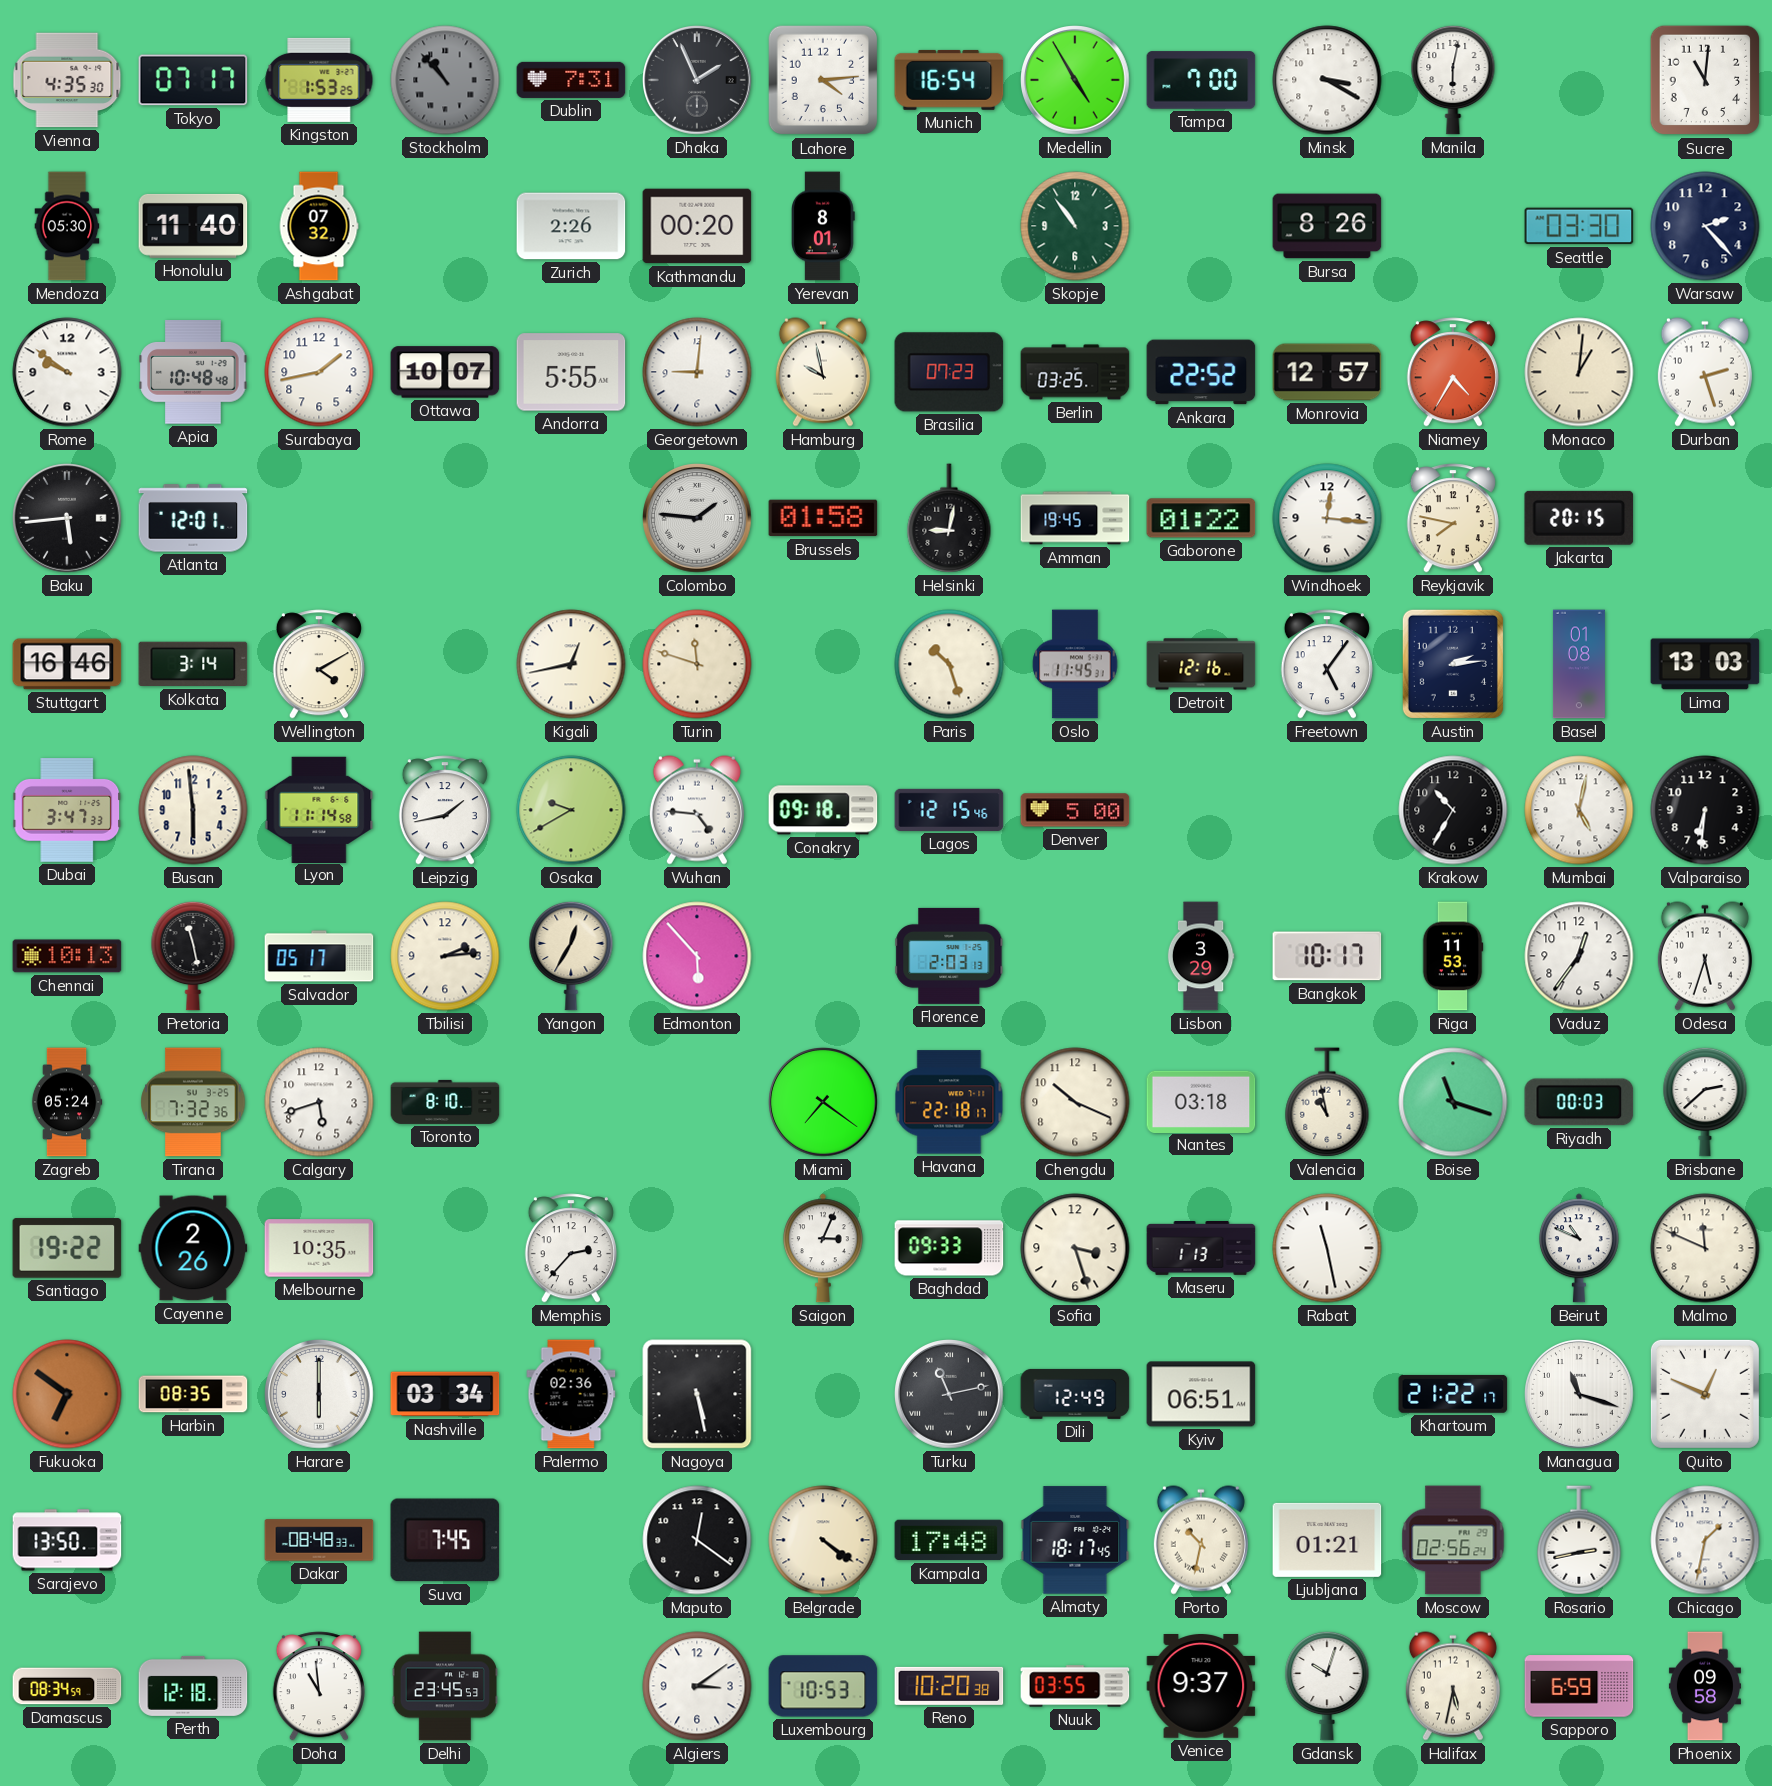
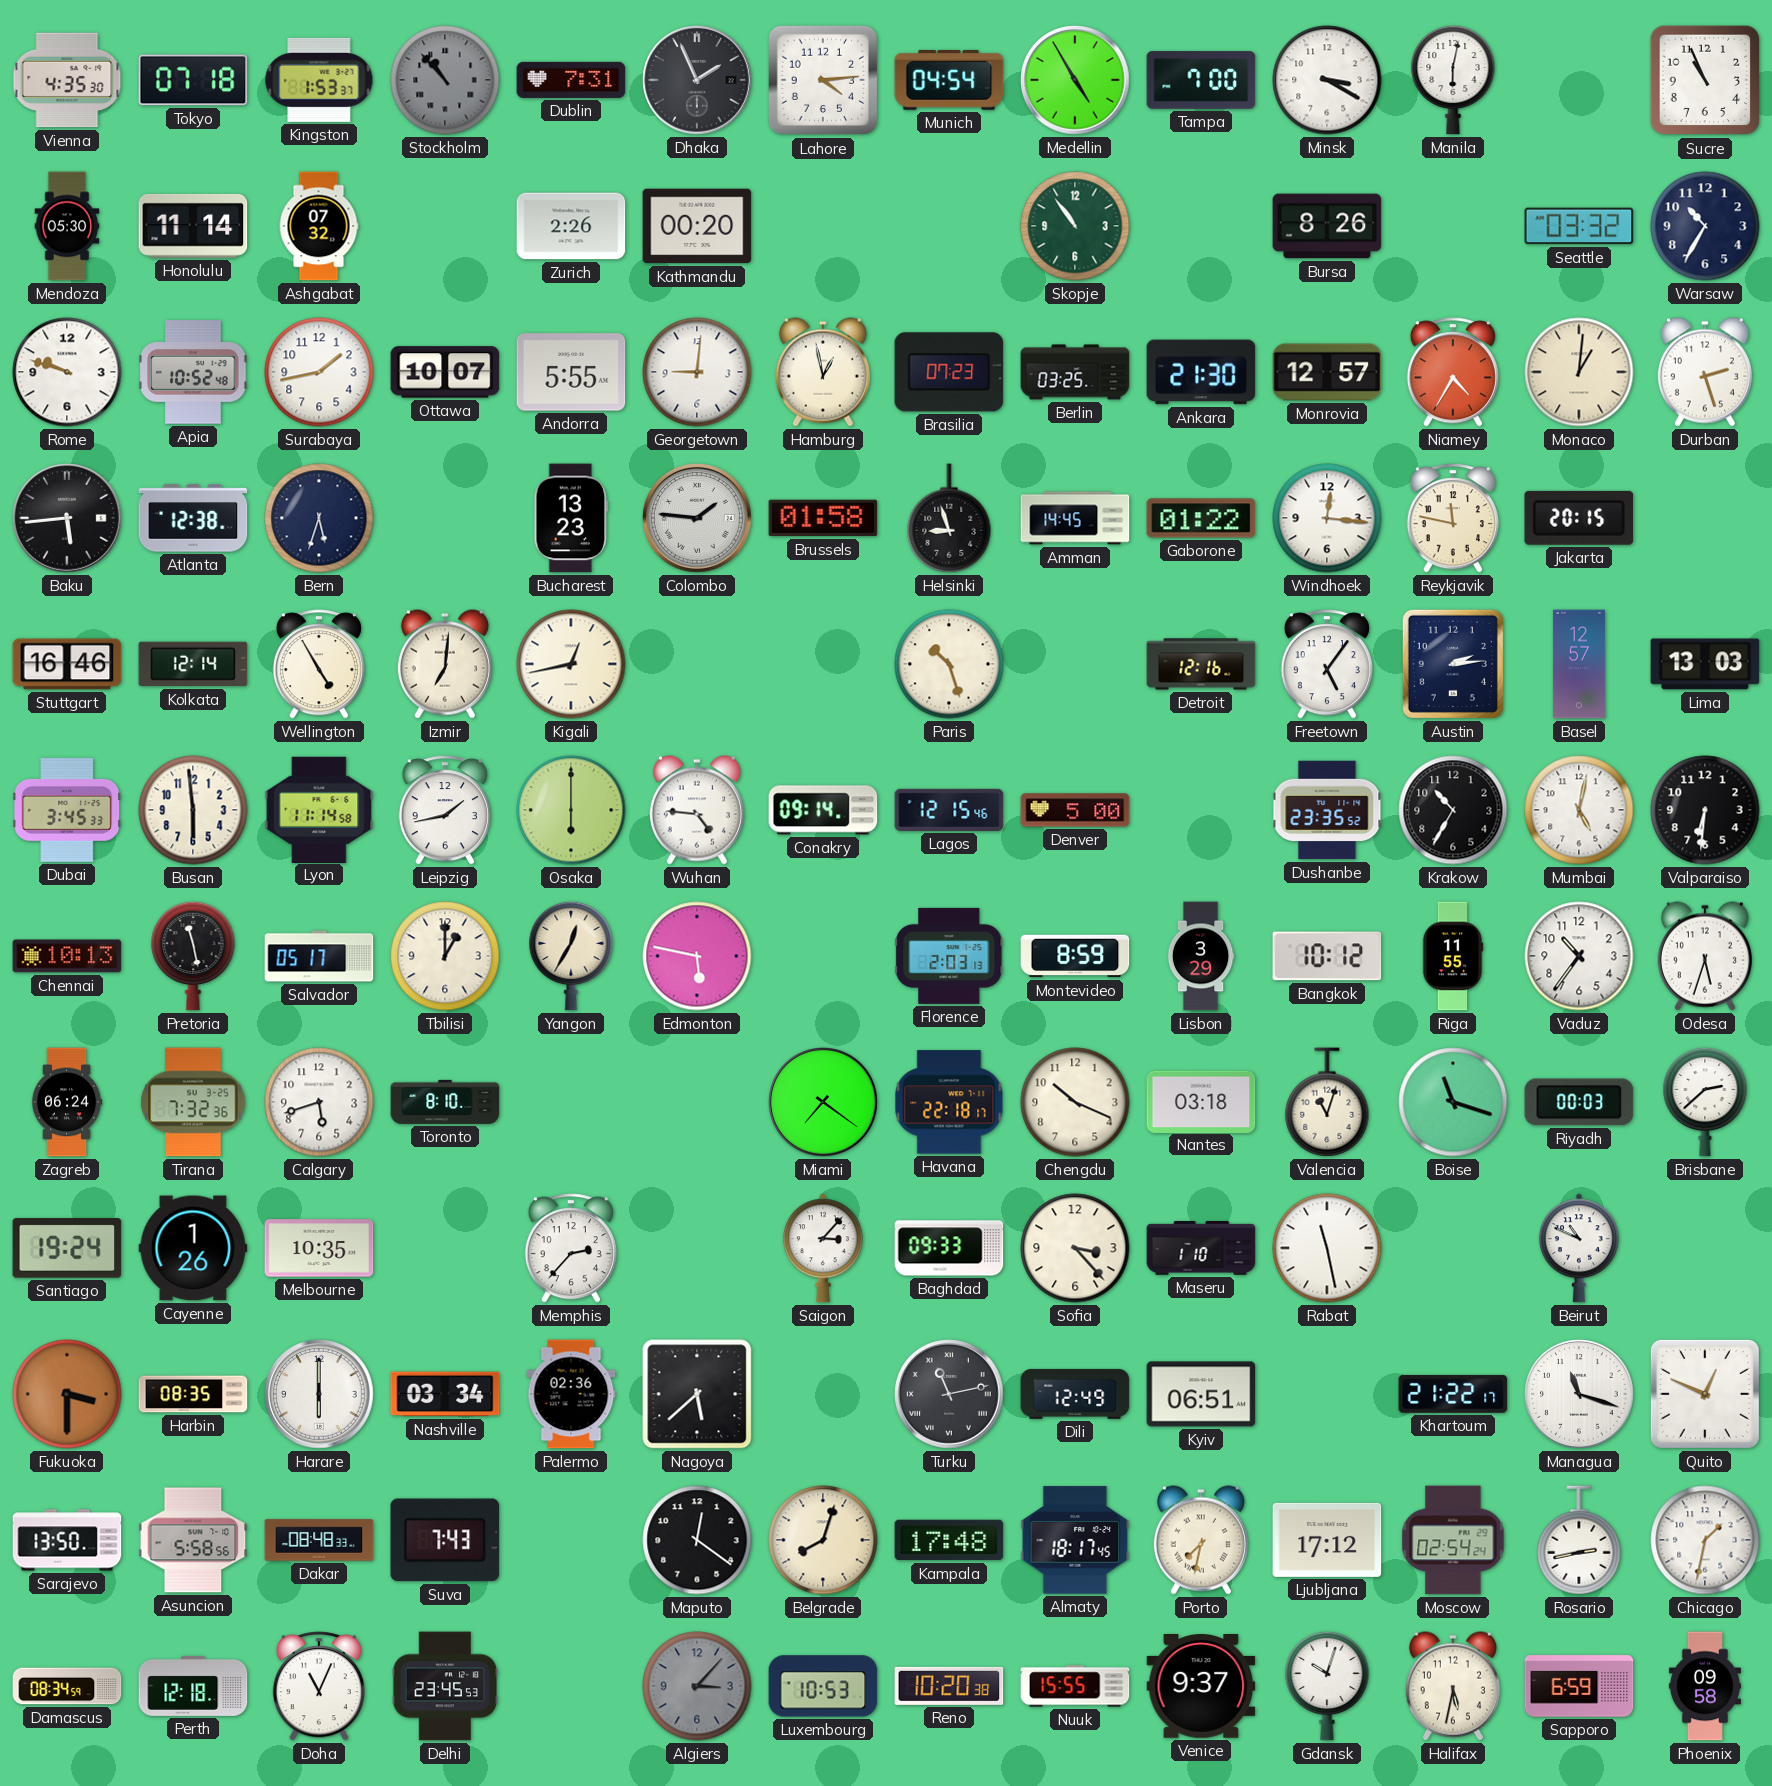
Tokyo: 07:17 -> 07:18
Kingston: 1:53:25 -> 1:53:37
Munich: 16:54 -> 04:54
Sucre: 11:01 -> 10:56
Honolulu: 11:40 -> 11:14
Yerevan: 8:01 -> none
Seattle: 03:30 -> 03:32
Warsaw: 2:23 -> 10:35
Rome: 9:51 -> 9:48
Apia: 10:48 -> 10:52
Hamburg: 9:58 -> 12:58
Ankara: 22:52 -> 21:30
Atlanta: 12:01 -> 12:38
Bern: none -> 5:33
Bucharest: none -> 13:23
Helsinki: 9:02 -> 8:57
Amman: 19:45 -> 14:45
Reykjavik: 7:47 -> 11:47
Kolkata: 3:14 -> 12:14
Wellington: 4:10 -> 4:55
Izmir: none -> 7:01
Turin: 11:48 -> none
Oslo: 11:45 -> none
Basel: 01:08 -> 12:57
Dubai: 3:47 -> 3:45
Osaka: 9:40 -> 6:00
Conakry: 09:18 -> 09:14
Dushanbe: none -> 23:35
Tbilisi: 2:14 -> 1:00
Edmonton: 5:53 -> 5:47
Montevideo: none -> 8:59
Bangkok: 10:17 -> 10:12
Riga: 11:53 -> 11:55
Vaduz: 12:36 -> 10:36
Zagreb: 05:24 -> 06:24
Valencia: 10:58 -> 11:03
Santiago: 19:22 -> 19:24
Cayenne: 2:26 -> 1:26
Saigon: 3:04 -> 3:07
Sofia: 3:27 -> 3:23
Maseru: 1:13 -> 1:10
Malmo: 11:49 -> none
Fukuoka: 6:51 -> 3:30
Nagoya: 5:28 -> 5:38
Asuncion: none -> 5:58
Suva: 7:45 -> 7:43
Belgrade: 4:21 -> 8:03
Porto: 10:32 -> 7:32
Ljubljana: 01:21 -> 17:12
Moscow: 02:56 -> 02:54
Doha: 10:59 -> 11:04
Algiers: 3:09 -> 3:07
Algiers dial: white -> grey
Nuuk: 03:55 -> 15:55
